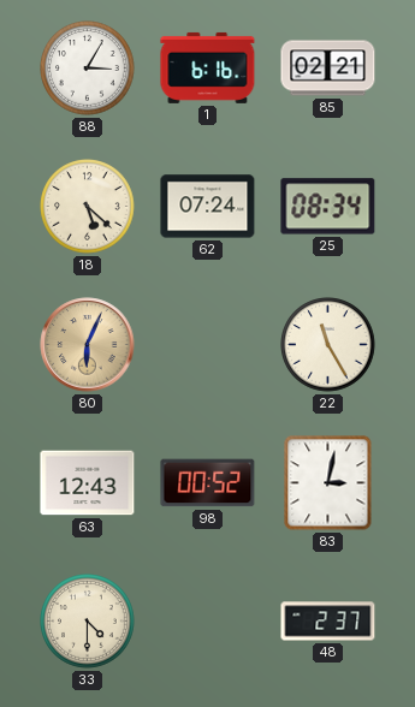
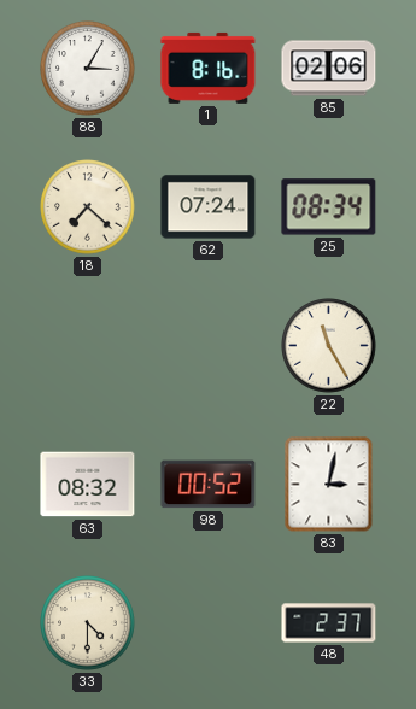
1: 6:16 -> 8:16
85: 02:21 -> 02:06
18: 5:22 -> 7:22
80: 6:04 -> none
63: 12:43 -> 08:32
